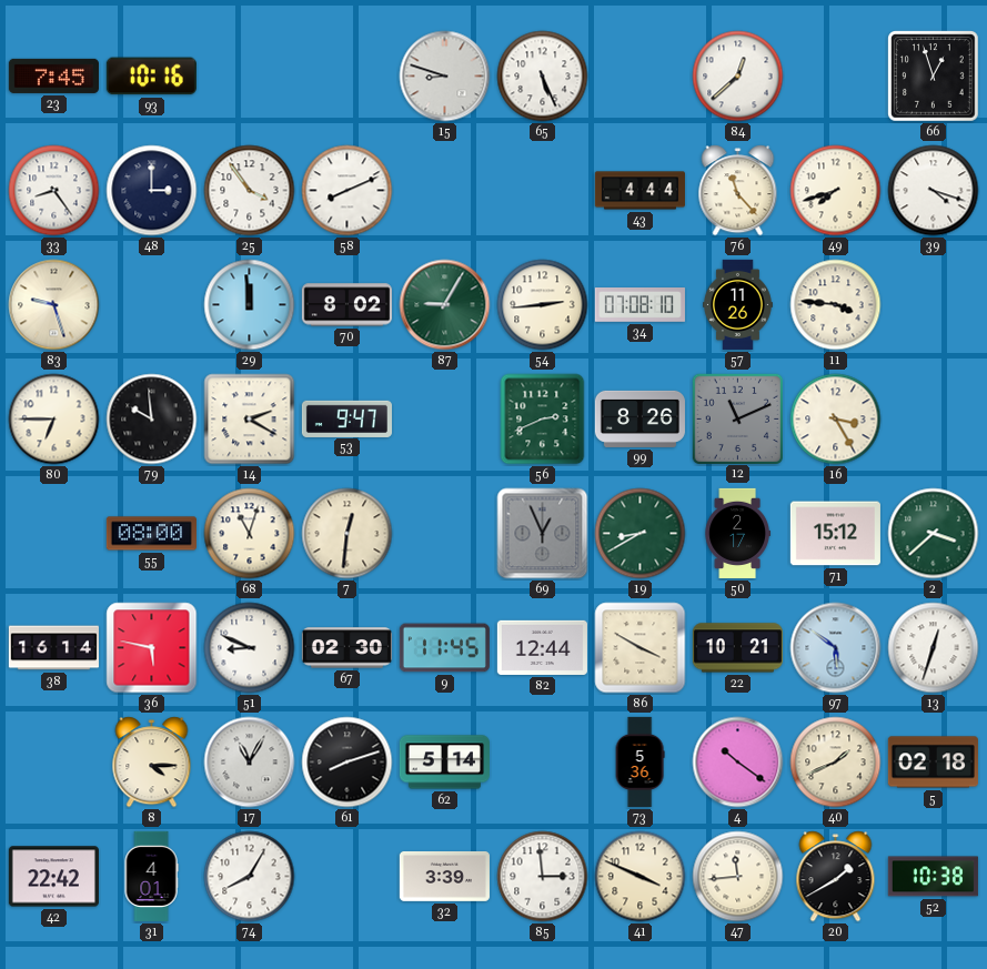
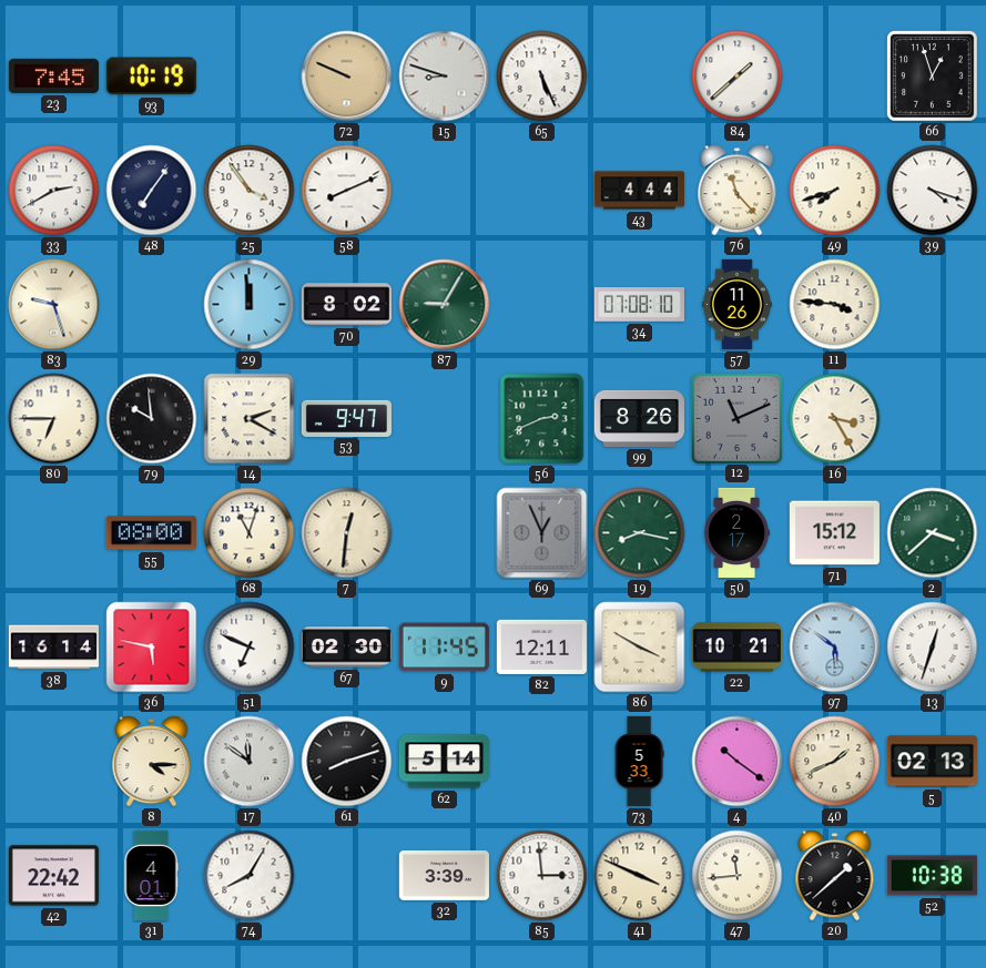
93: 10:16 -> 10:19
72: none -> 9:49
84: 12:38 -> 1:38
33: 8:24 -> 2:40
48: 3:00 -> 7:06
54: 2:44 -> none
19: 8:40 -> 8:17
51: 8:49 -> 6:49
82: 12:44 -> 12:11
17: 11:05 -> 11:51
73: 5:36 -> 5:33
5: 02:18 -> 02:13
20: 1:40 -> 1:38
